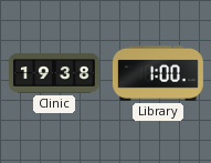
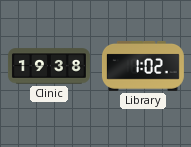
Library: 1:00 -> 1:02
